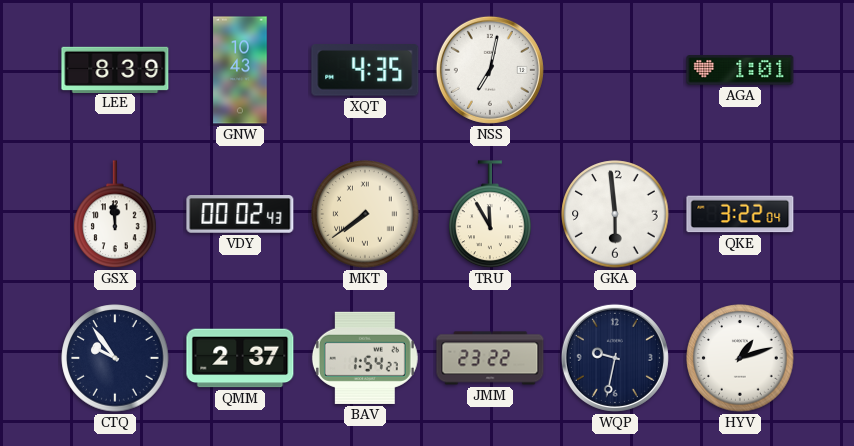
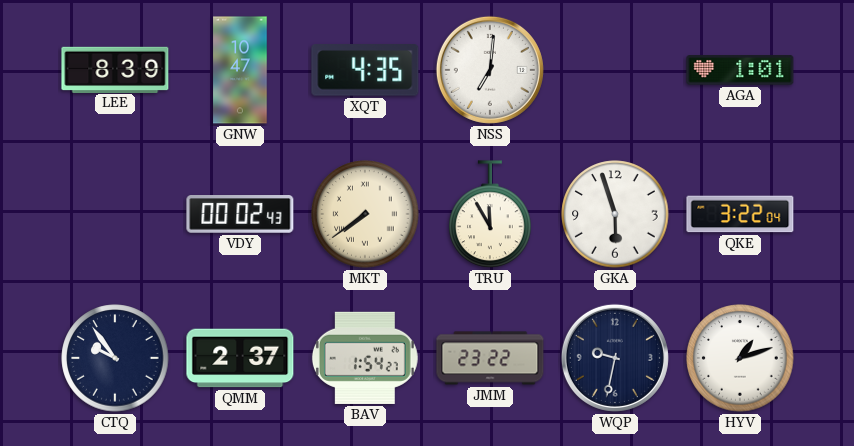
GNW: 10:43 -> 10:47
NSS: 7:02 -> 7:01
GSX: 11:59 -> none
GKA: 5:59 -> 5:57
